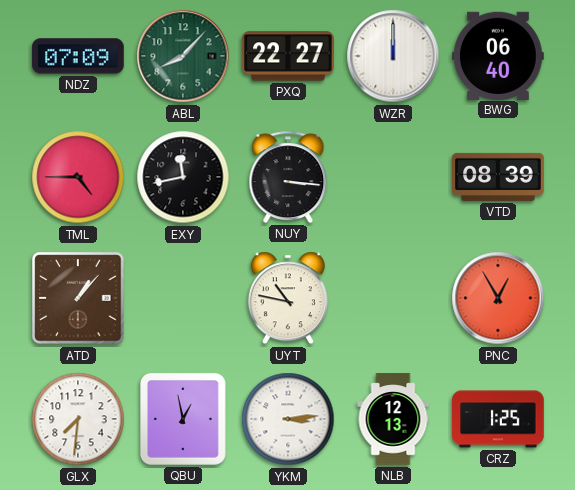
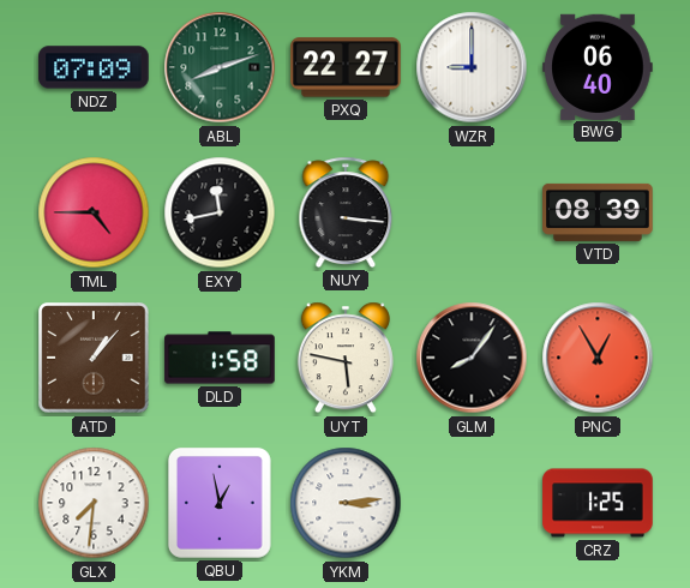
ABL: 8:07 -> 8:12
WZR: 12:00 -> 9:00
DLD: none -> 1:58
UYT: 10:47 -> 5:47
GLM: none -> 8:06
NLB: 12:13 -> none
